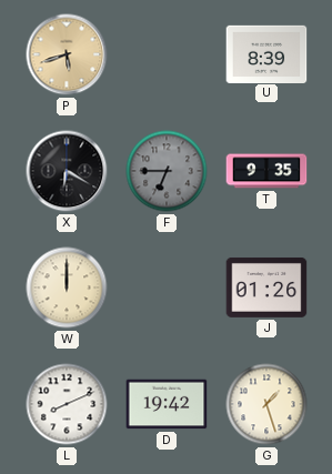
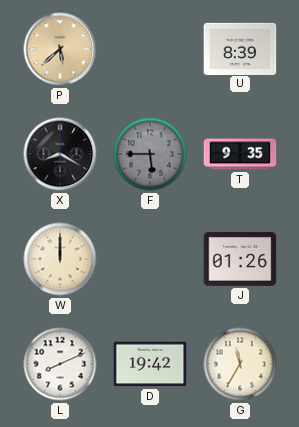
P: 5:42 -> 5:38
X: 6:20 -> 8:20
F: 6:45 -> 5:45
G: 1:27 -> 11:35
